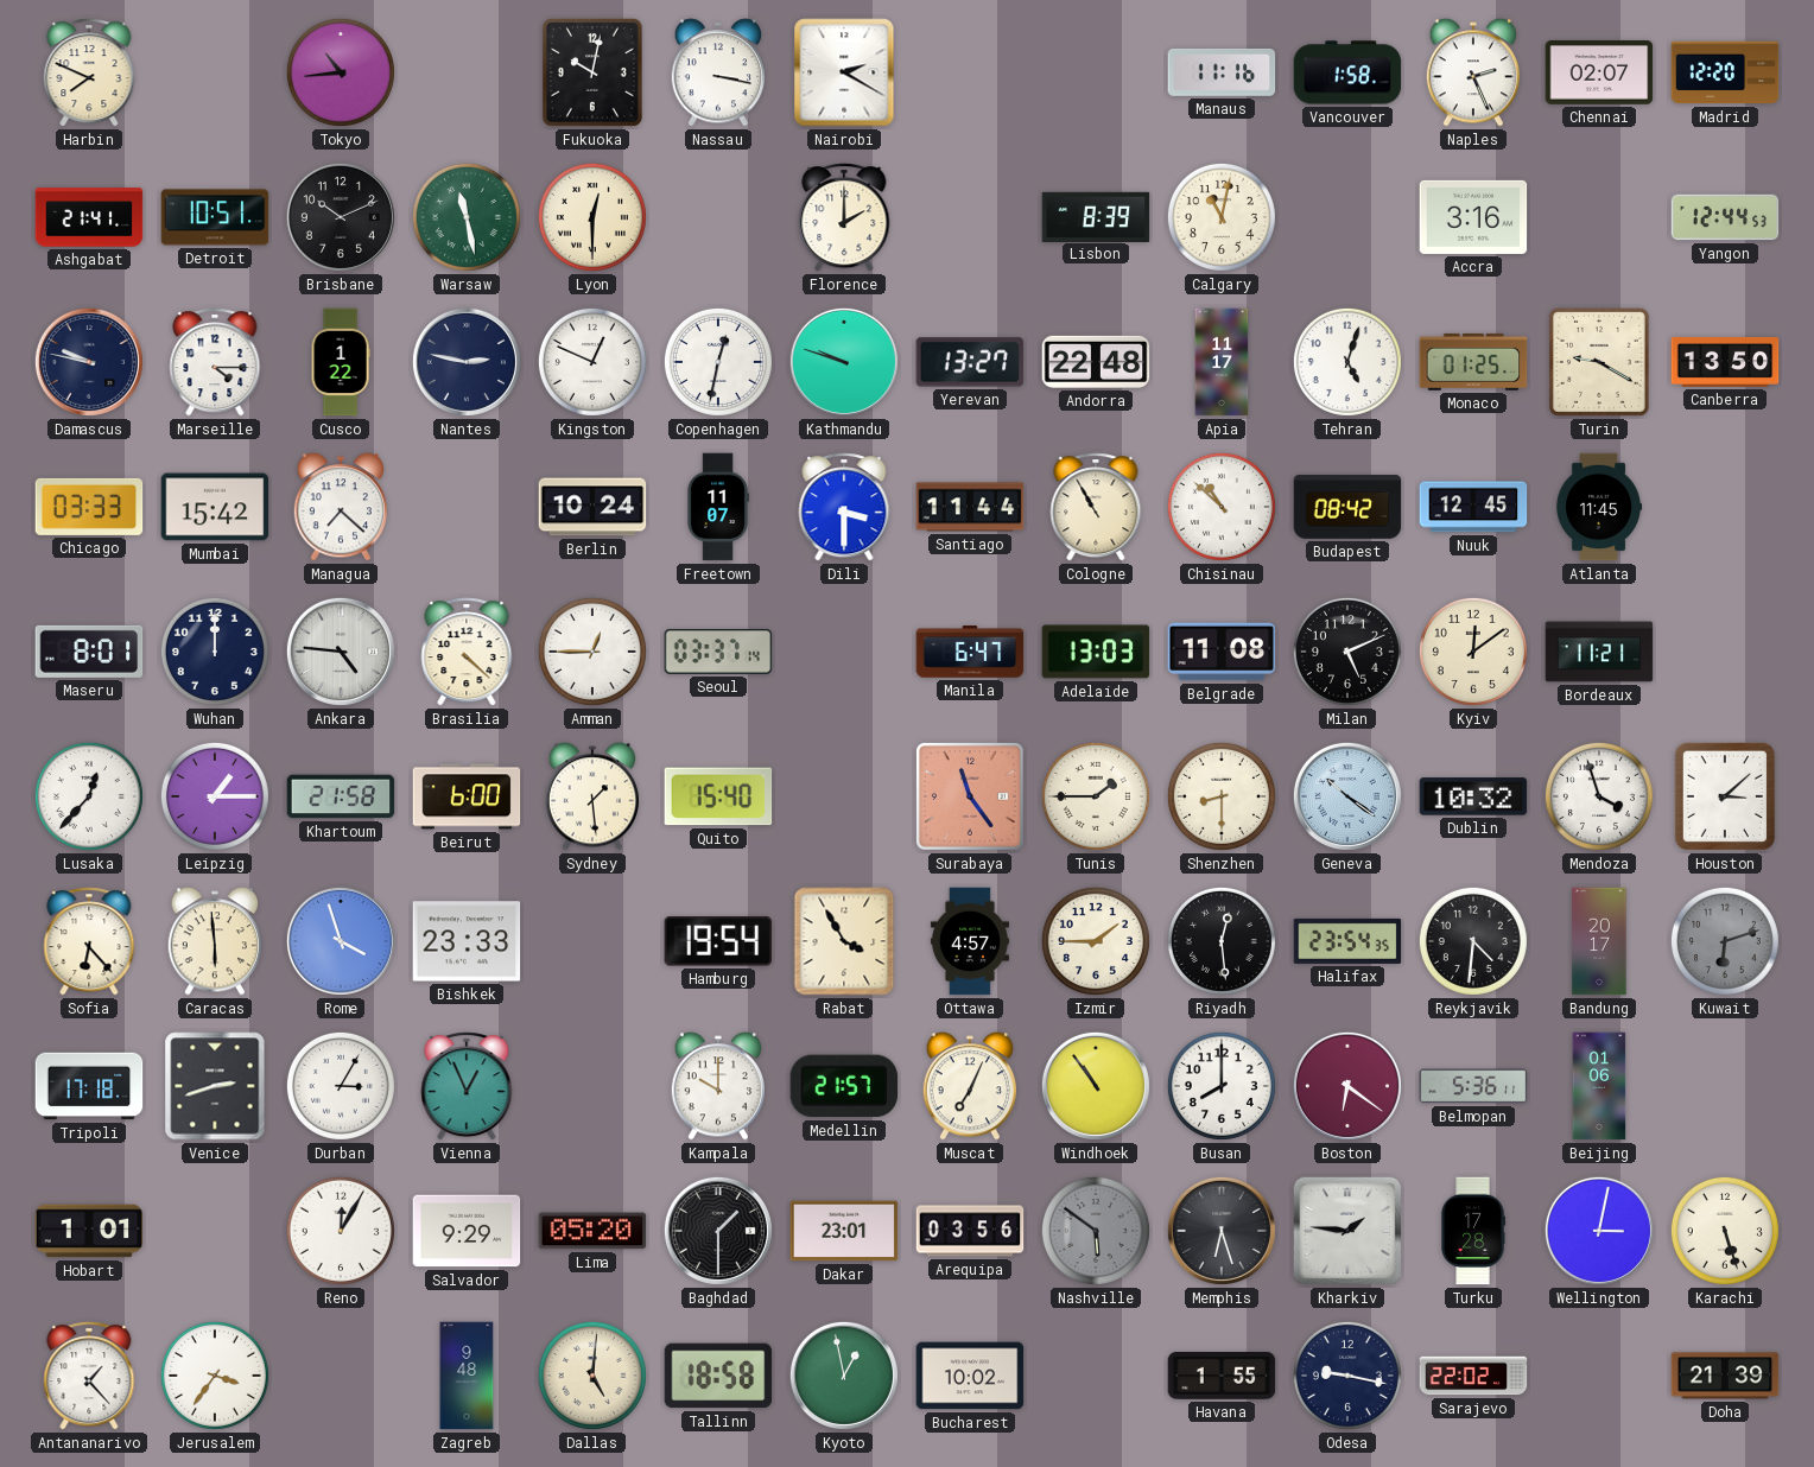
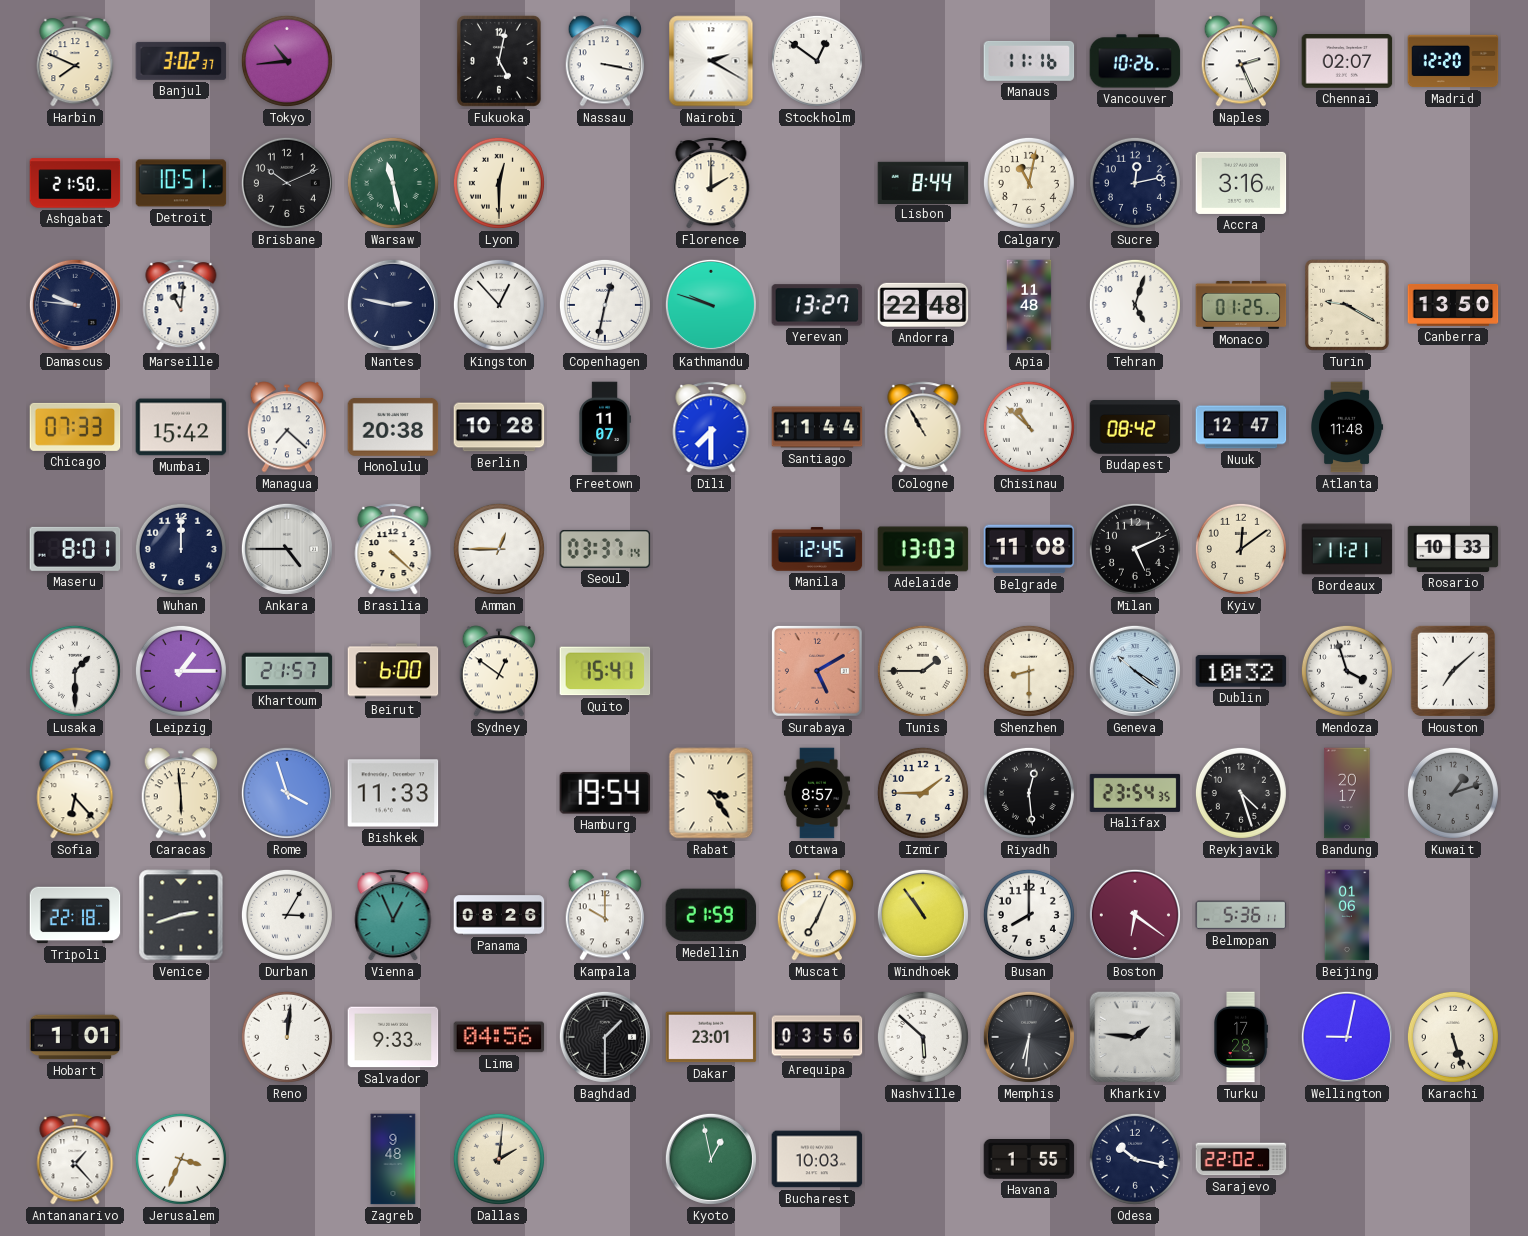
Banjul: none -> 3:02
Fukuoka: 10:02 -> 5:02
Stockholm: none -> 12:51
Vancouver: 1:58 -> 10:26
Ashgabat: 21:41 -> 21:50
Lisbon: 8:39 -> 8:44
Sucre: none -> 12:13
Yangon: 12:44 -> none
Damascus: 9:47 -> 9:46
Marseille: 4:15 -> 11:01
Cusco: 1:22 -> none
Kingston: 12:49 -> 12:53
Apia: 11:17 -> 11:48
Chicago: 03:33 -> 07:33
Honolulu: none -> 20:38
Berlin: 10:24 -> 10:28
Dili: 3:30 -> 7:30
Nuuk: 12:45 -> 12:47
Atlanta: 11:45 -> 11:48
Ankara: 4:46 -> 4:45
Manila: 6:47 -> 12:45
Rosario: none -> 10:33
Lusaka: 12:37 -> 1:30
Khartoum: 21:58 -> 21:57
Sydney: 1:29 -> 12:51
Quito: 15:40 -> 15:41
Surabaya: 11:24 -> 5:10
Houston: 3:08 -> 7:08
Bishkek: 23:33 -> 11:33
Rabat: 3:55 -> 3:24
Ottawa: 4:57 -> 8:57
Reykjavik: 4:31 -> 4:27
Kuwait: 6:12 -> 1:12
Tripoli: 17:18 -> 22:18
Panama: none -> 08:26
Medellin: 21:57 -> 21:59
Reno: 12:05 -> 12:01
Salvador: 9:29 -> 9:33
Lima: 05:20 -> 04:56
Nashville: 5:51 -> 5:52
Nashville dial: grey -> white
Memphis: 6:27 -> 6:31
Wellington: 3:02 -> 9:02
Jerusalem: 3:36 -> 3:34
Dallas: 5:01 -> 2:01
Tallinn: 18:58 -> none
Bucharest: 10:02 -> 10:03
Odesa: 9:17 -> 10:17
Doha: 21:39 -> none
